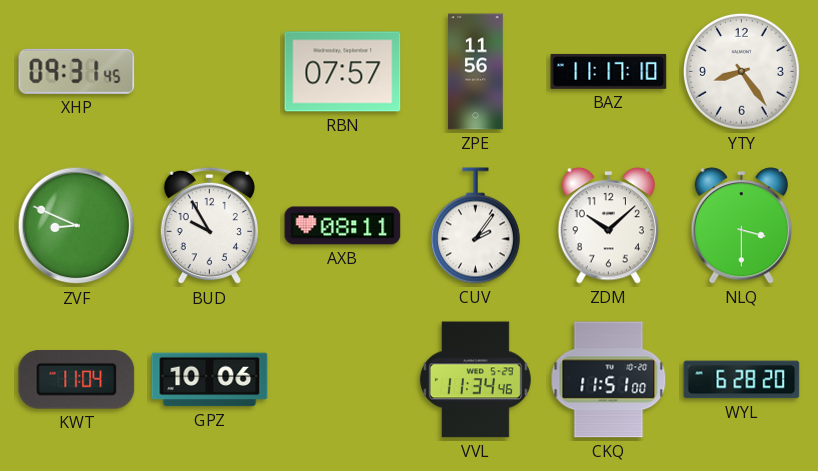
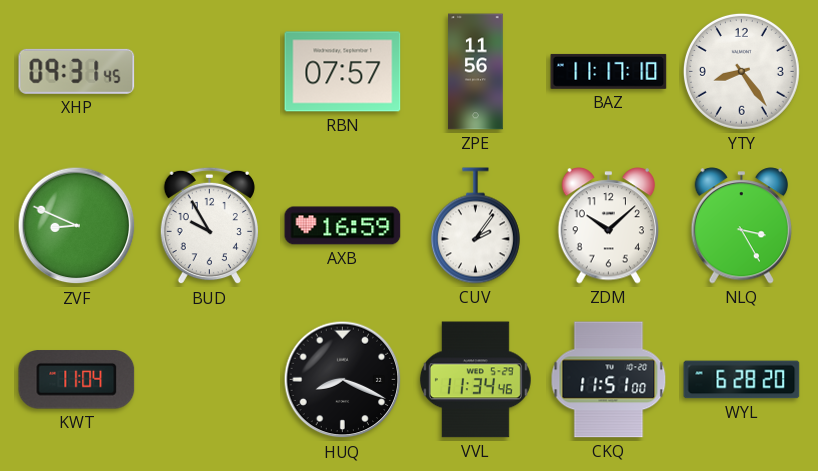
AXB: 08:11 -> 16:59
NLQ: 3:30 -> 3:25
GPZ: 10:06 -> none
HUQ: none -> 8:19
